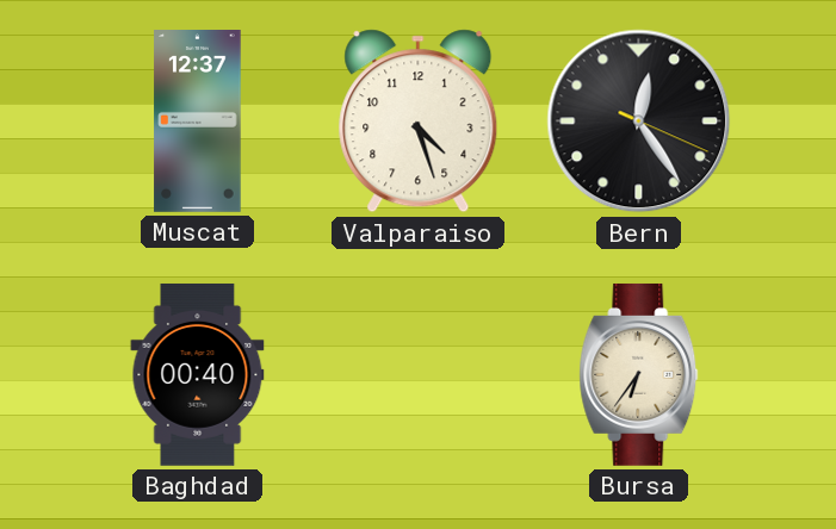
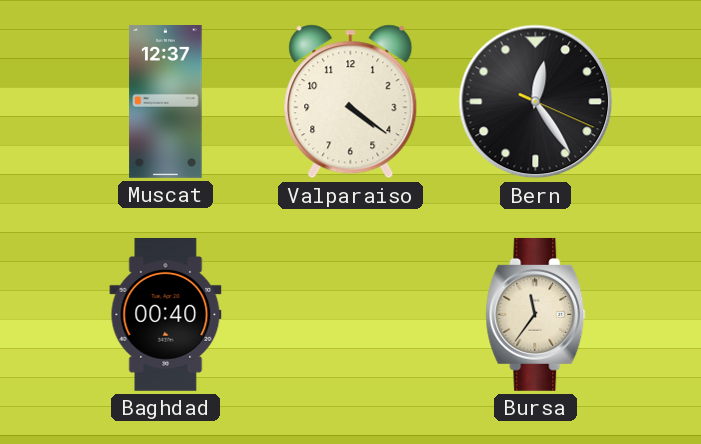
Valparaiso: 4:27 -> 4:21
Bursa: 6:36 -> 11:36
